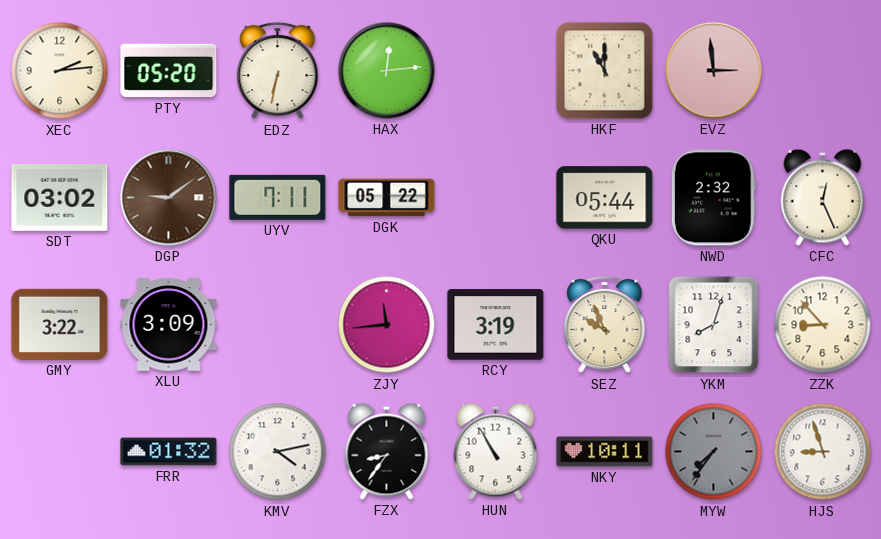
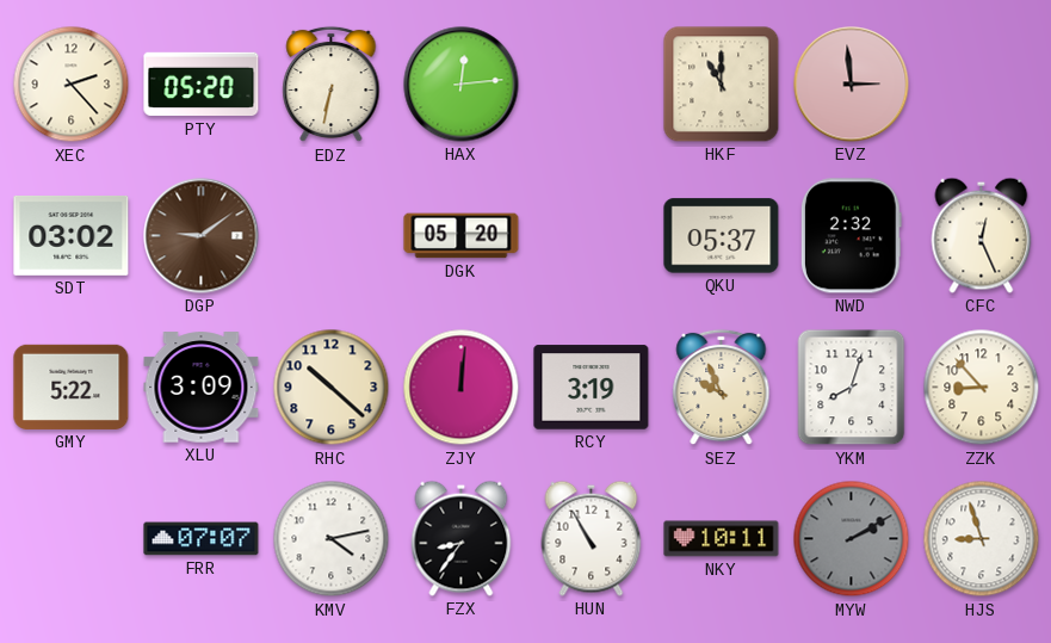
XEC: 2:14 -> 2:23
UYV: 7:11 -> none
DGK: 05:22 -> 05:20
QKU: 05:44 -> 05:37
GMY: 3:22 -> 5:22
RHC: none -> 10:22
ZJY: 11:44 -> 12:01
FRR: 01:32 -> 07:07
MYW: 7:36 -> 2:10
